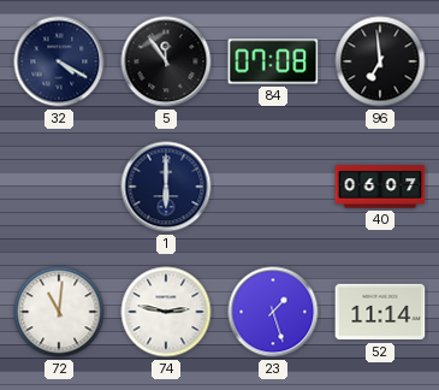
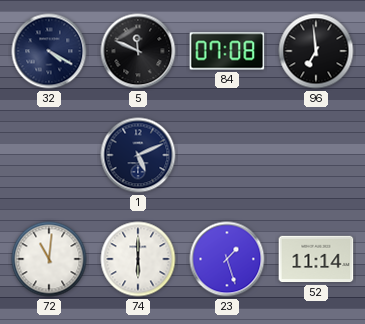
5: 11:54 -> 11:49
1: 6:00 -> 5:11
40: 06:07 -> none
74: 2:47 -> 6:00
